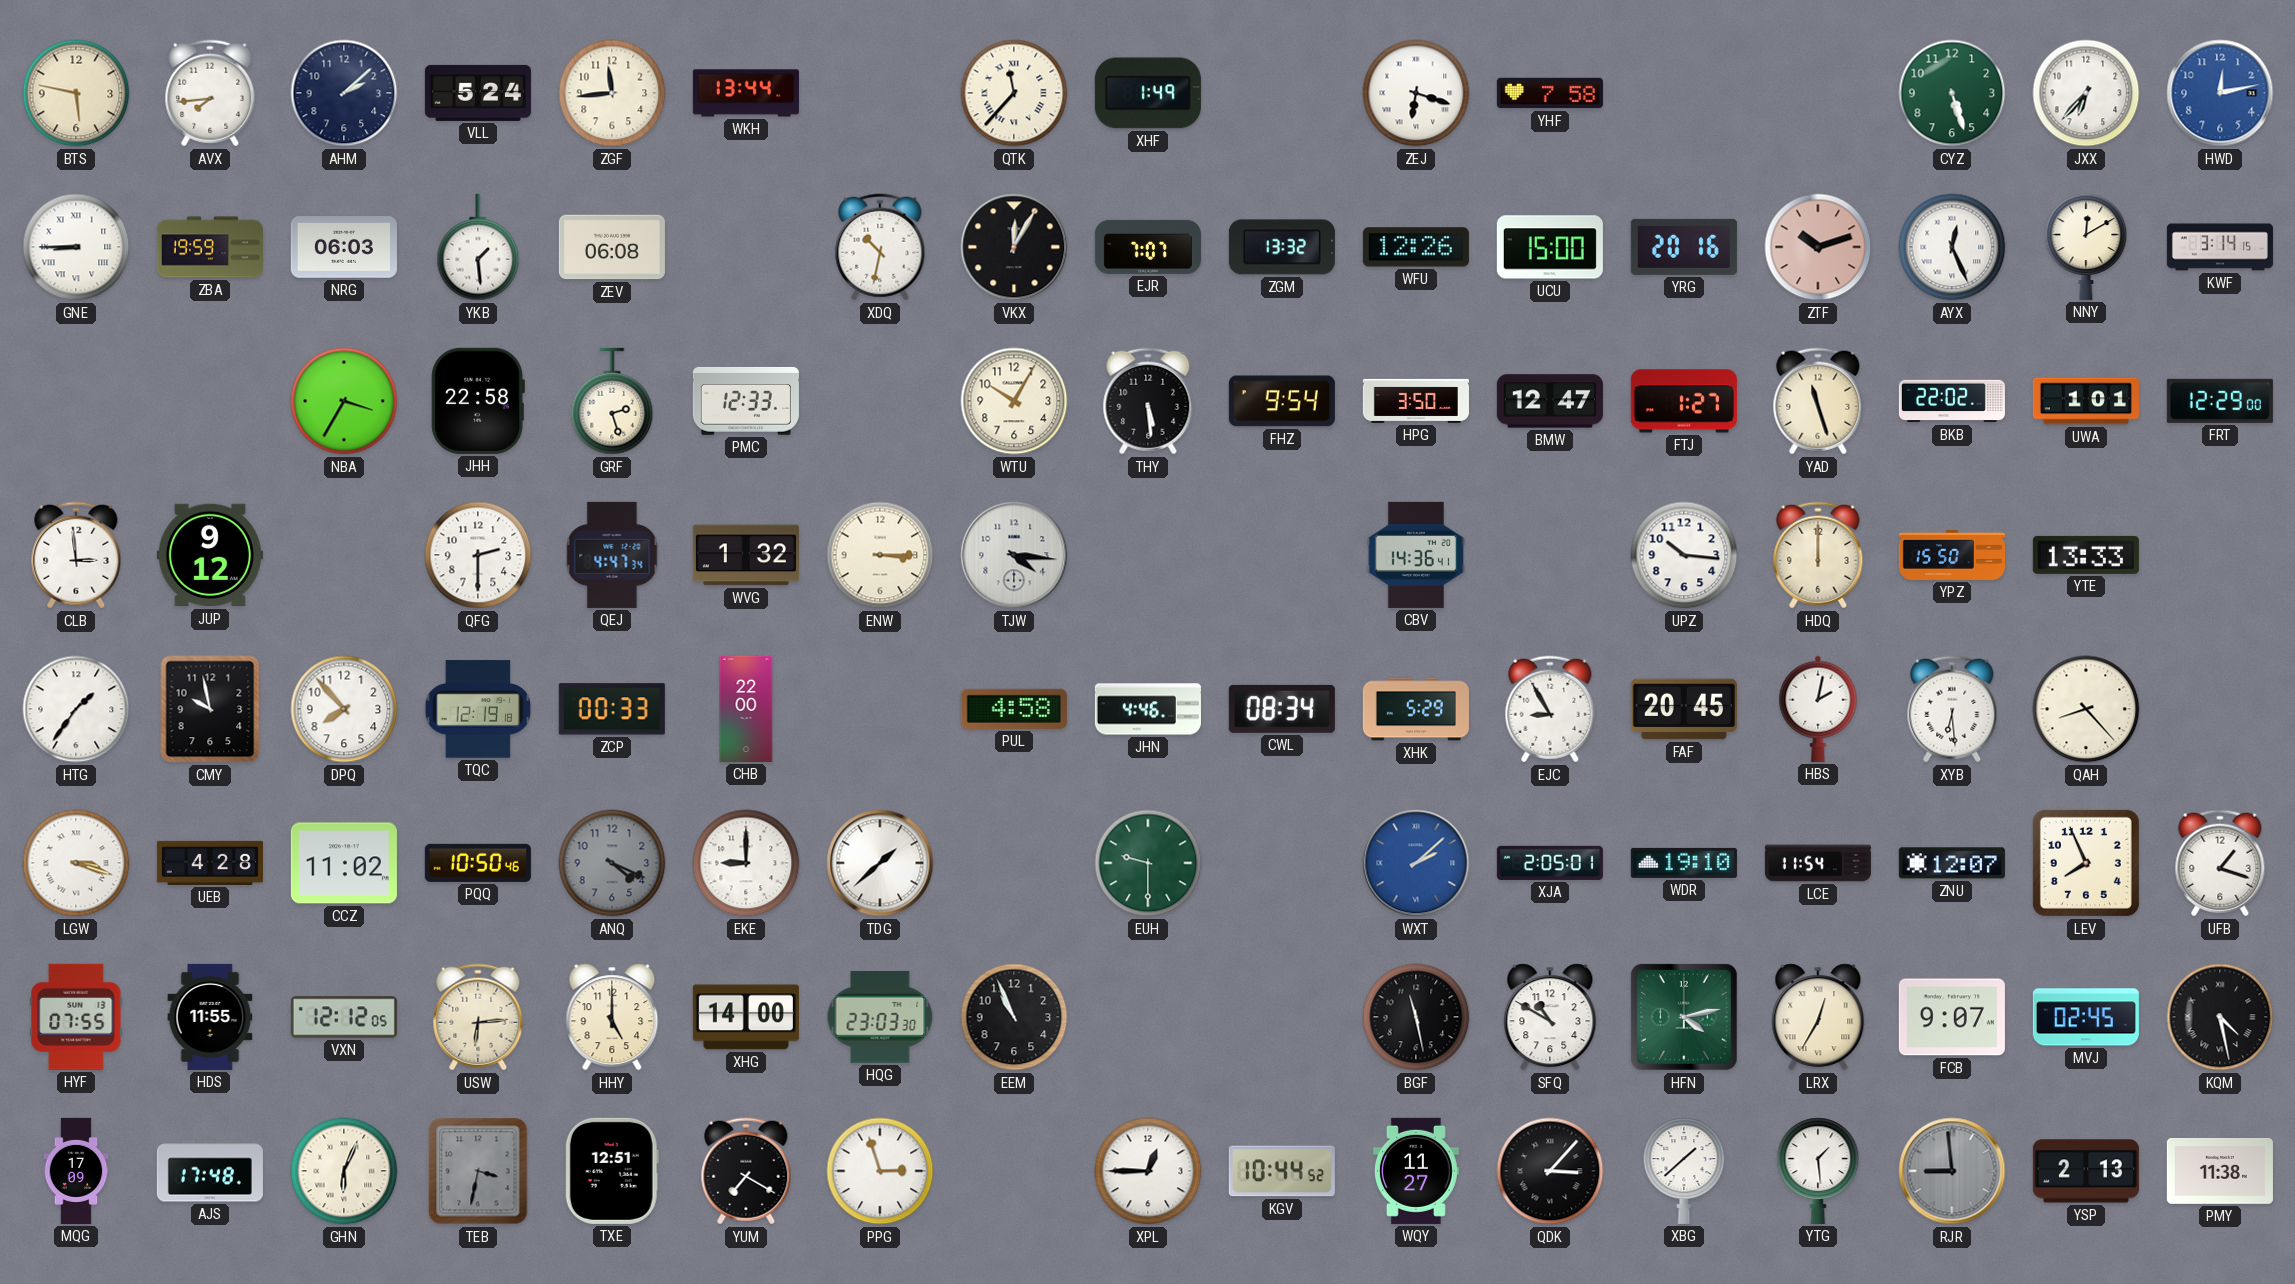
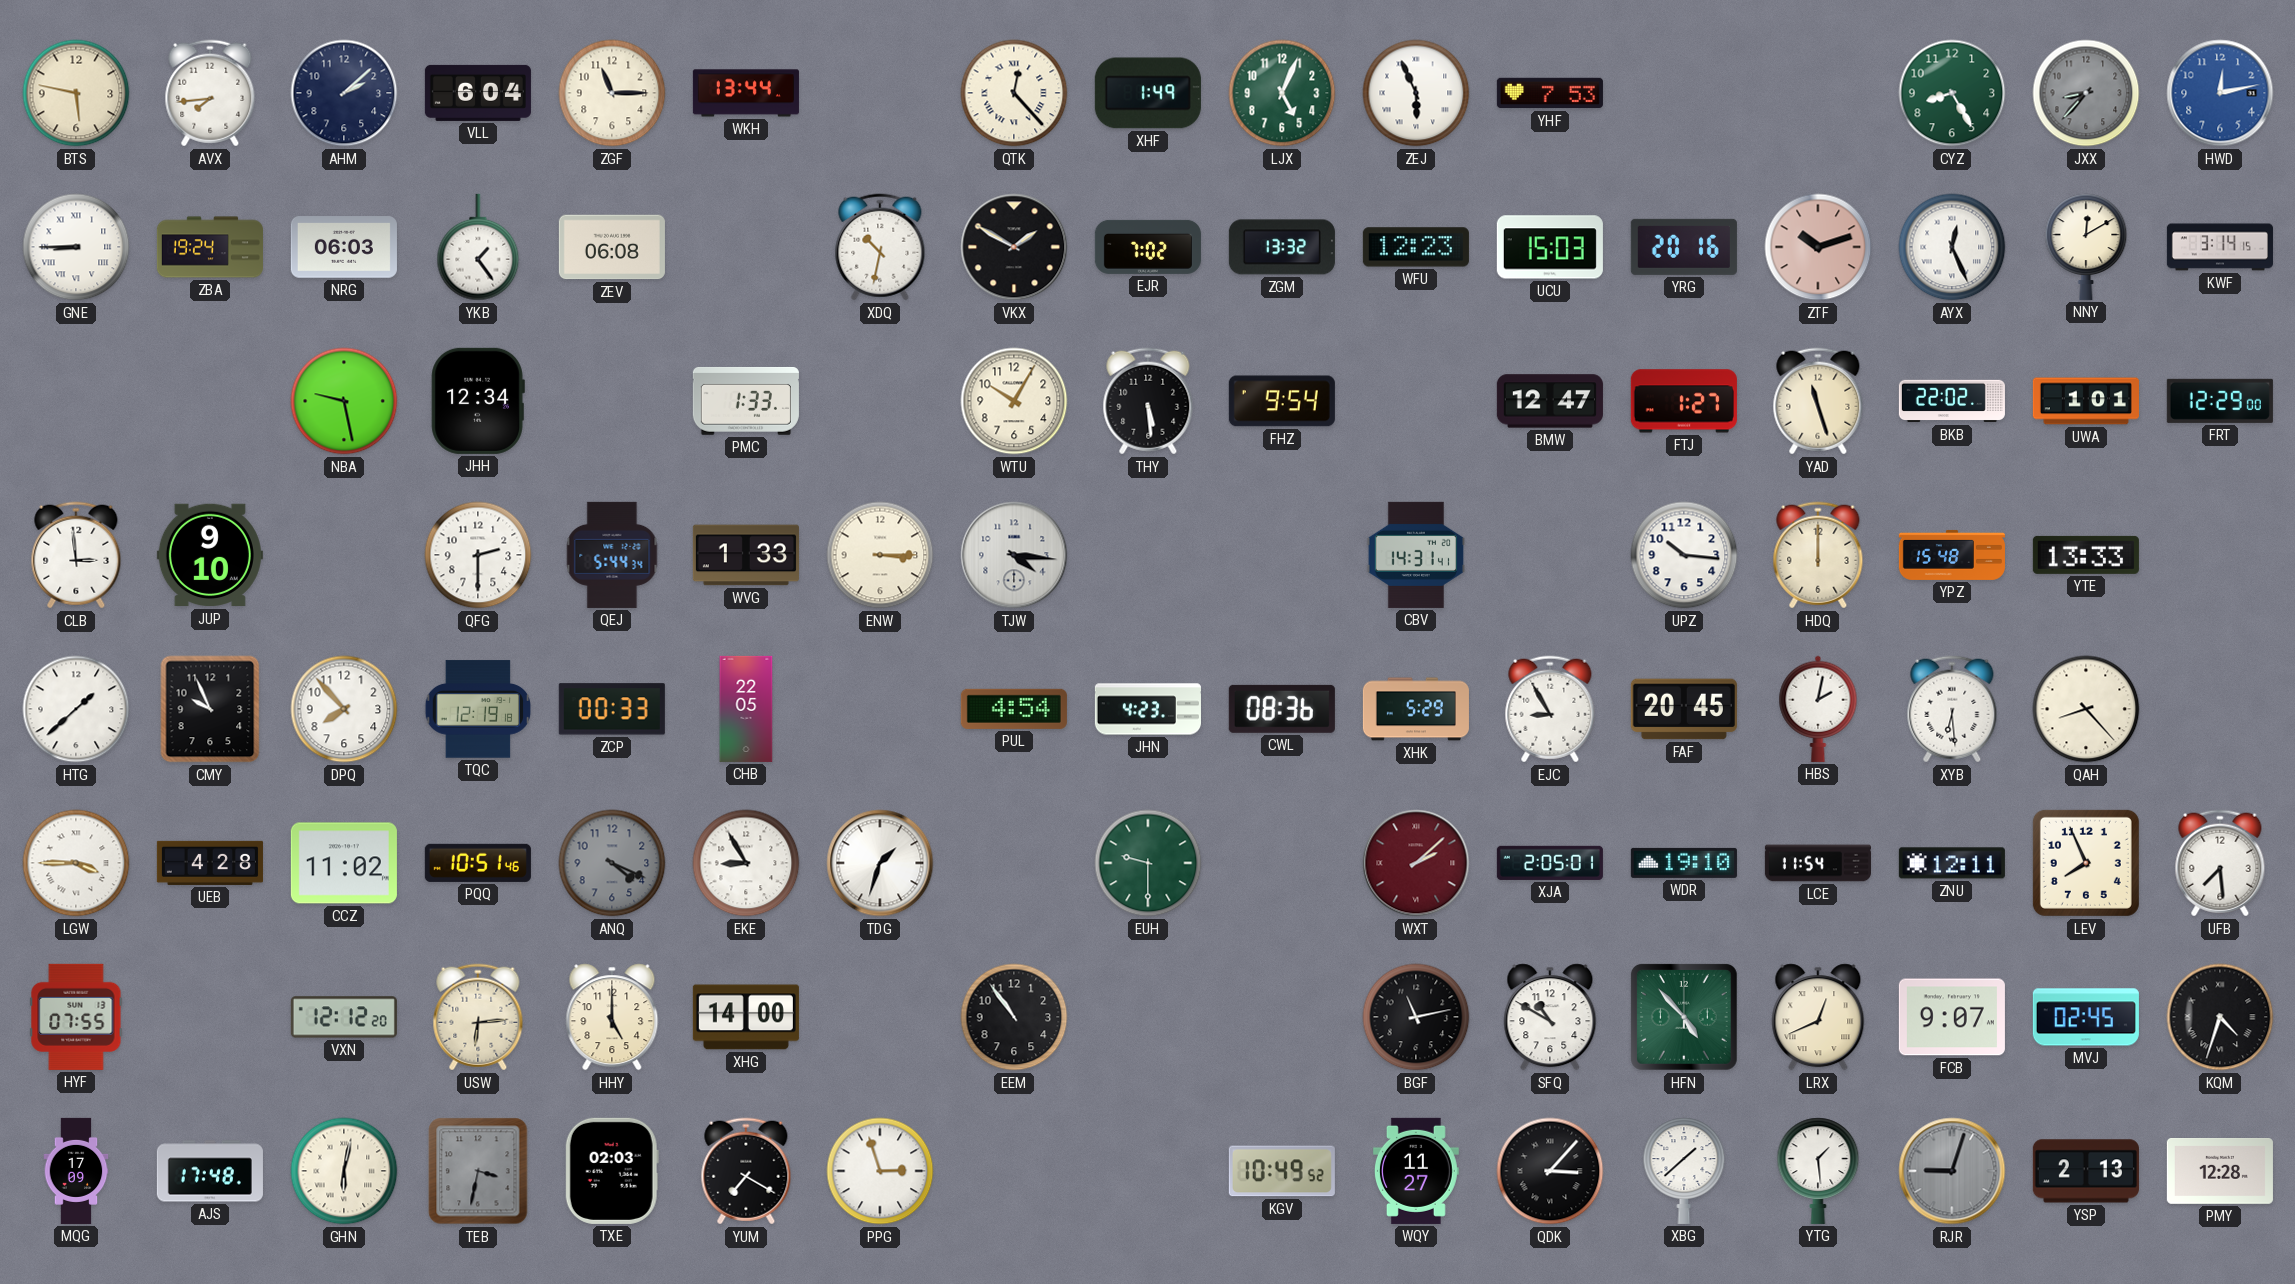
VLL: 5:24 -> 6:04
ZGF: 11:44 -> 11:15
QTK: 11:37 -> 12:23
LJX: none -> 5:04
ZEJ: 6:18 -> 5:56
YHF: 7:58 -> 7:53
CYZ: 5:27 -> 8:25
JXX: 6:37 -> 8:37
JXX dial: white -> grey
ZBA: 19:59 -> 19:24
YKB: 1:29 -> 1:24
VKX: 12:05 -> 1:50
EJR: 7:07 -> 7:02
WFU: 12:26 -> 12:23
UCU: 15:00 -> 15:03
NBA: 3:35 -> 9:28
JHH: 22:58 -> 12:34
GRF: 2:27 -> none
PMC: 12:33 -> 1:33
HPG: 3:50 -> none
JUP: 9:12 -> 9:10
QEJ: 4:47 -> 5:44
WVG: 1:32 -> 1:33
CBV: 14:36 -> 14:31
YPZ: 15:50 -> 15:48
HTG: 1:36 -> 1:38
CMY: 9:58 -> 9:56
CHB: 22:00 -> 22:05
PUL: 4:58 -> 4:54
JHN: 4:46 -> 4:23
CWL: 08:34 -> 08:36
LGW: 3:18 -> 3:45
PQQ: 10:50 -> 10:51
EKE: 9:00 -> 8:55
TDG: 1:38 -> 1:33
WXT dial: blue -> burgundy
ZNU: 12:07 -> 12:11
UFB: 1:18 -> 7:29
HDS: 11:55 -> none
VXN: 12:12:05 -> 12:12:20
HQG: 23:03 -> none
EEM: 10:56 -> 10:54
BGF: 11:28 -> 11:13
HFN: 4:13 -> 4:53
LRX: 12:35 -> 12:41
KQM: 4:28 -> 4:33
GHN: 6:04 -> 6:02
TXE: 12:51 -> 02:03
XPL: 12:45 -> none
KGV: 10:44 -> 10:49
RJR: 8:59 -> 9:03
PMY: 11:38 -> 12:28
